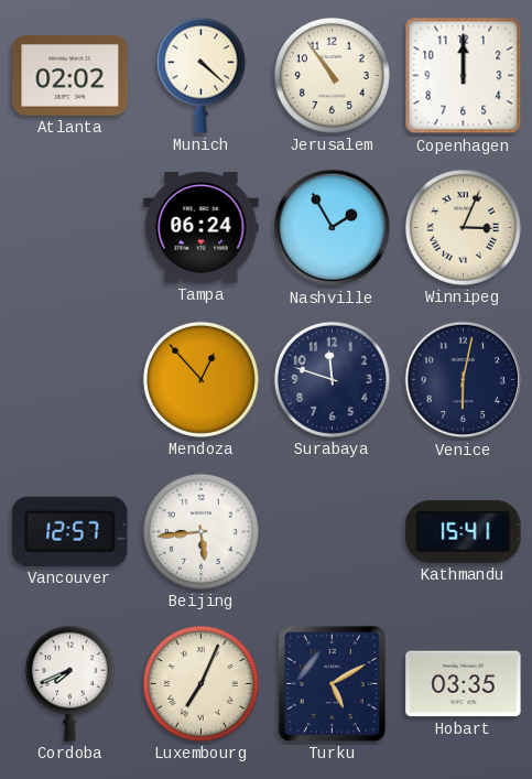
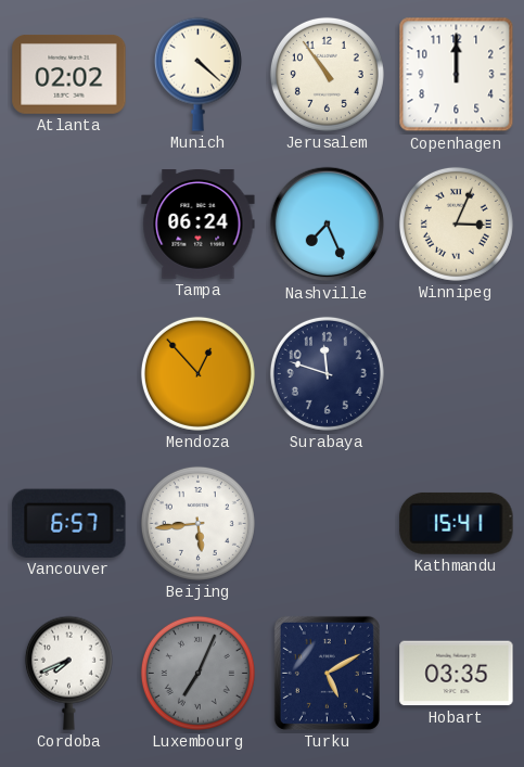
Nashville: 1:55 -> 7:26
Venice: 6:02 -> none
Vancouver: 12:57 -> 6:57
Luxembourg dial: cream -> grey
